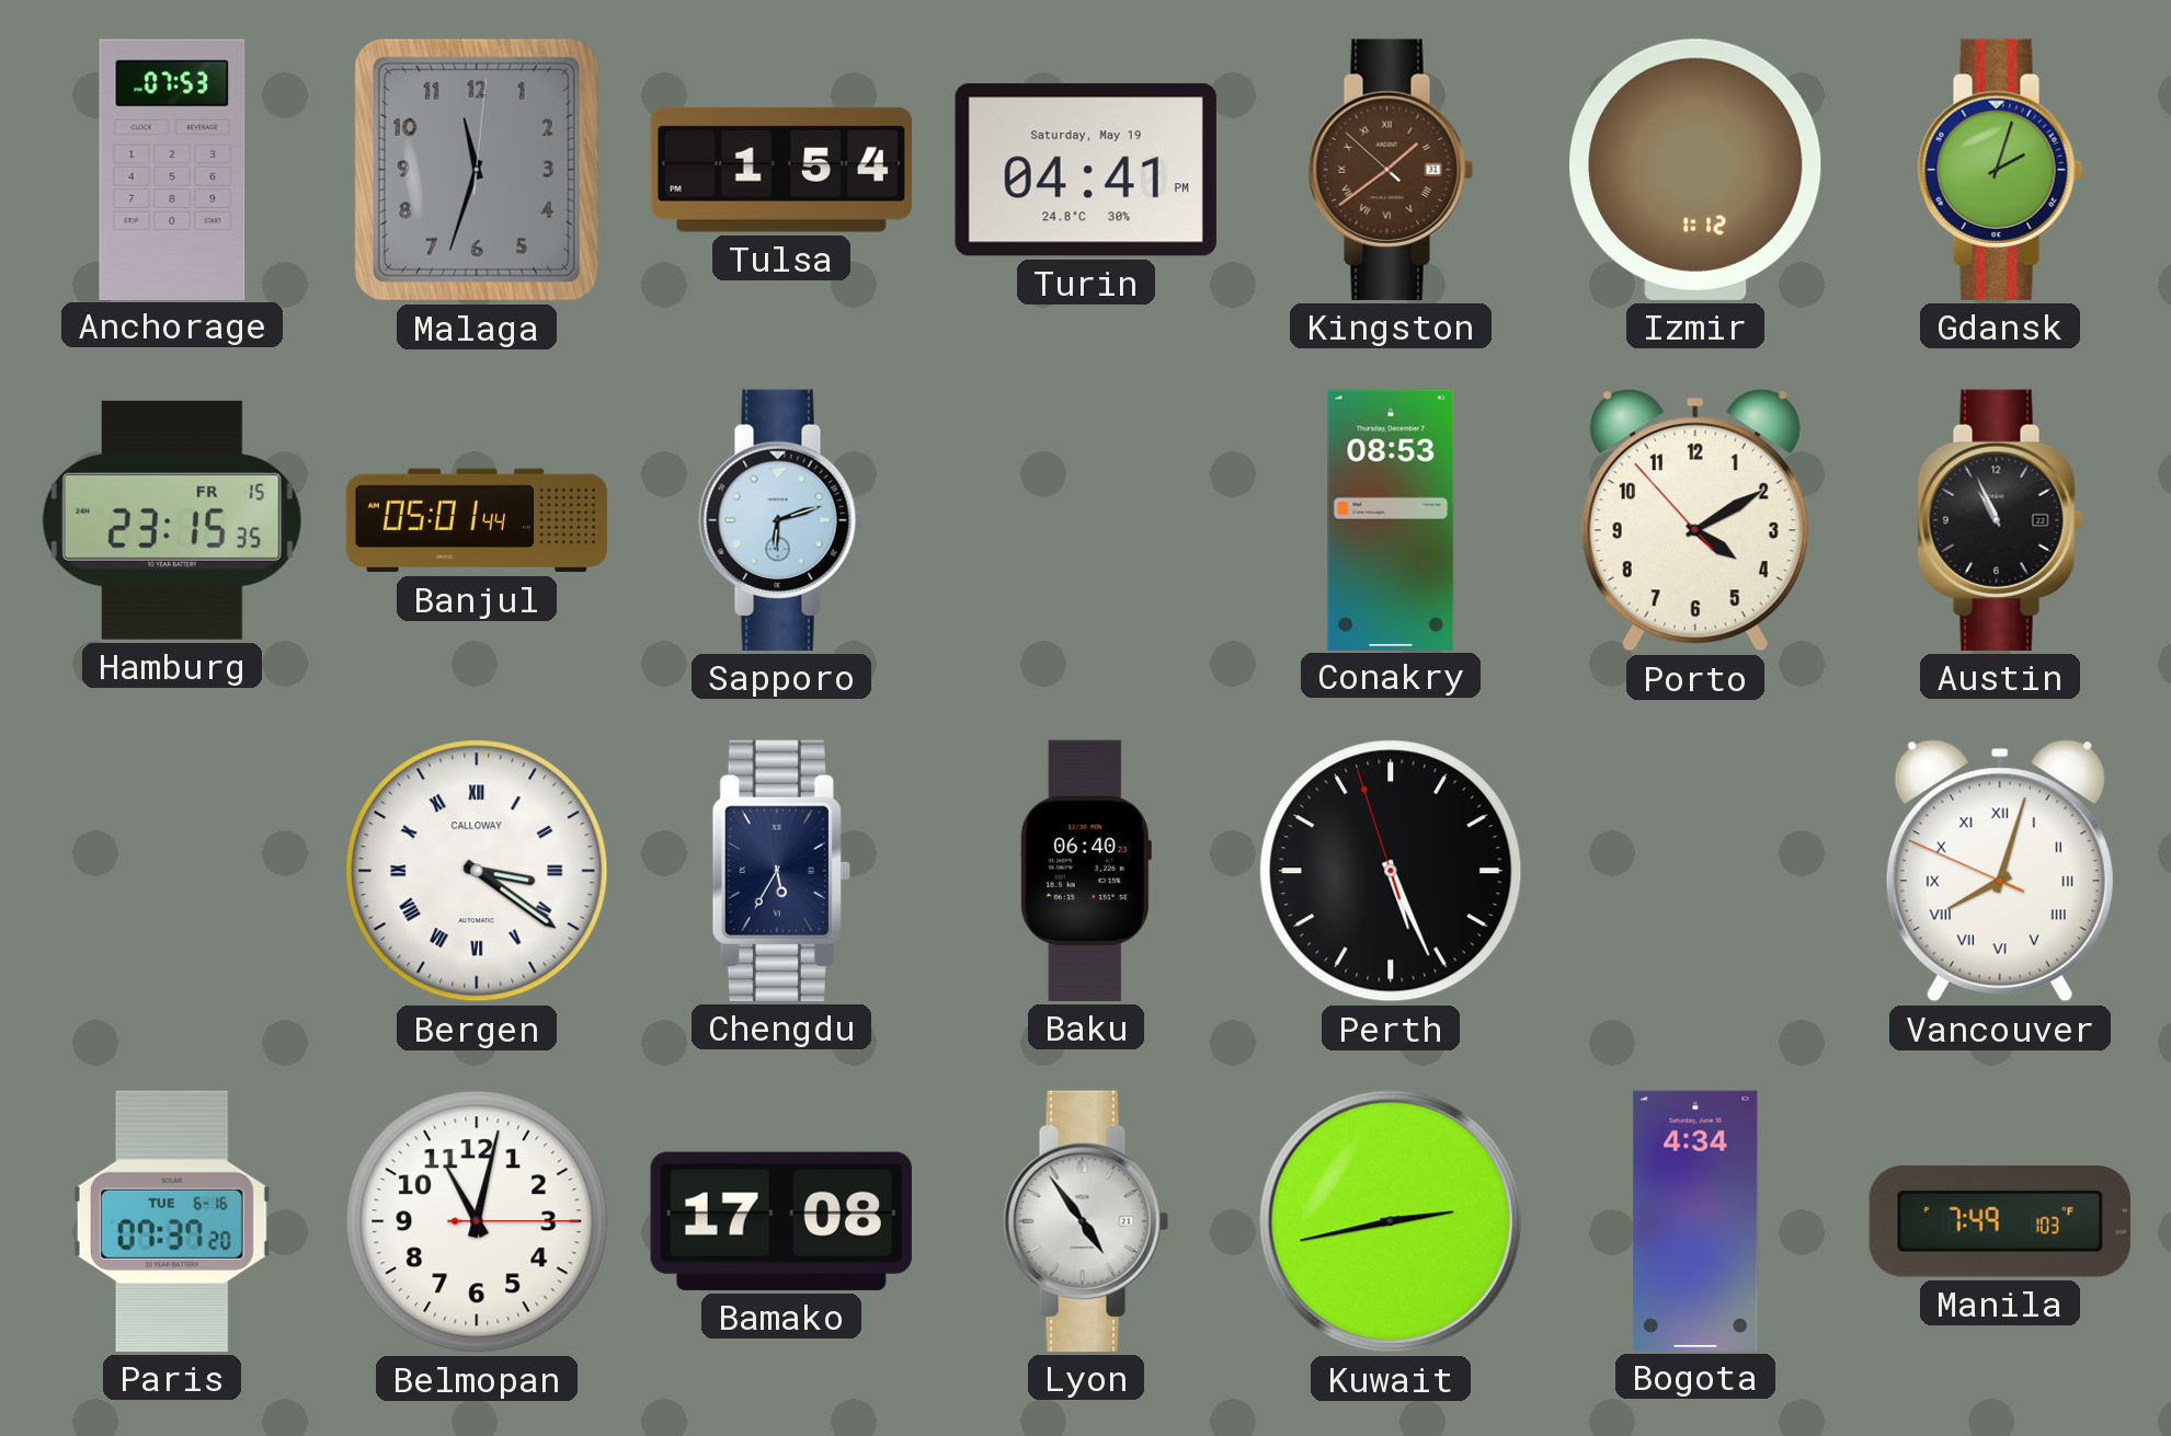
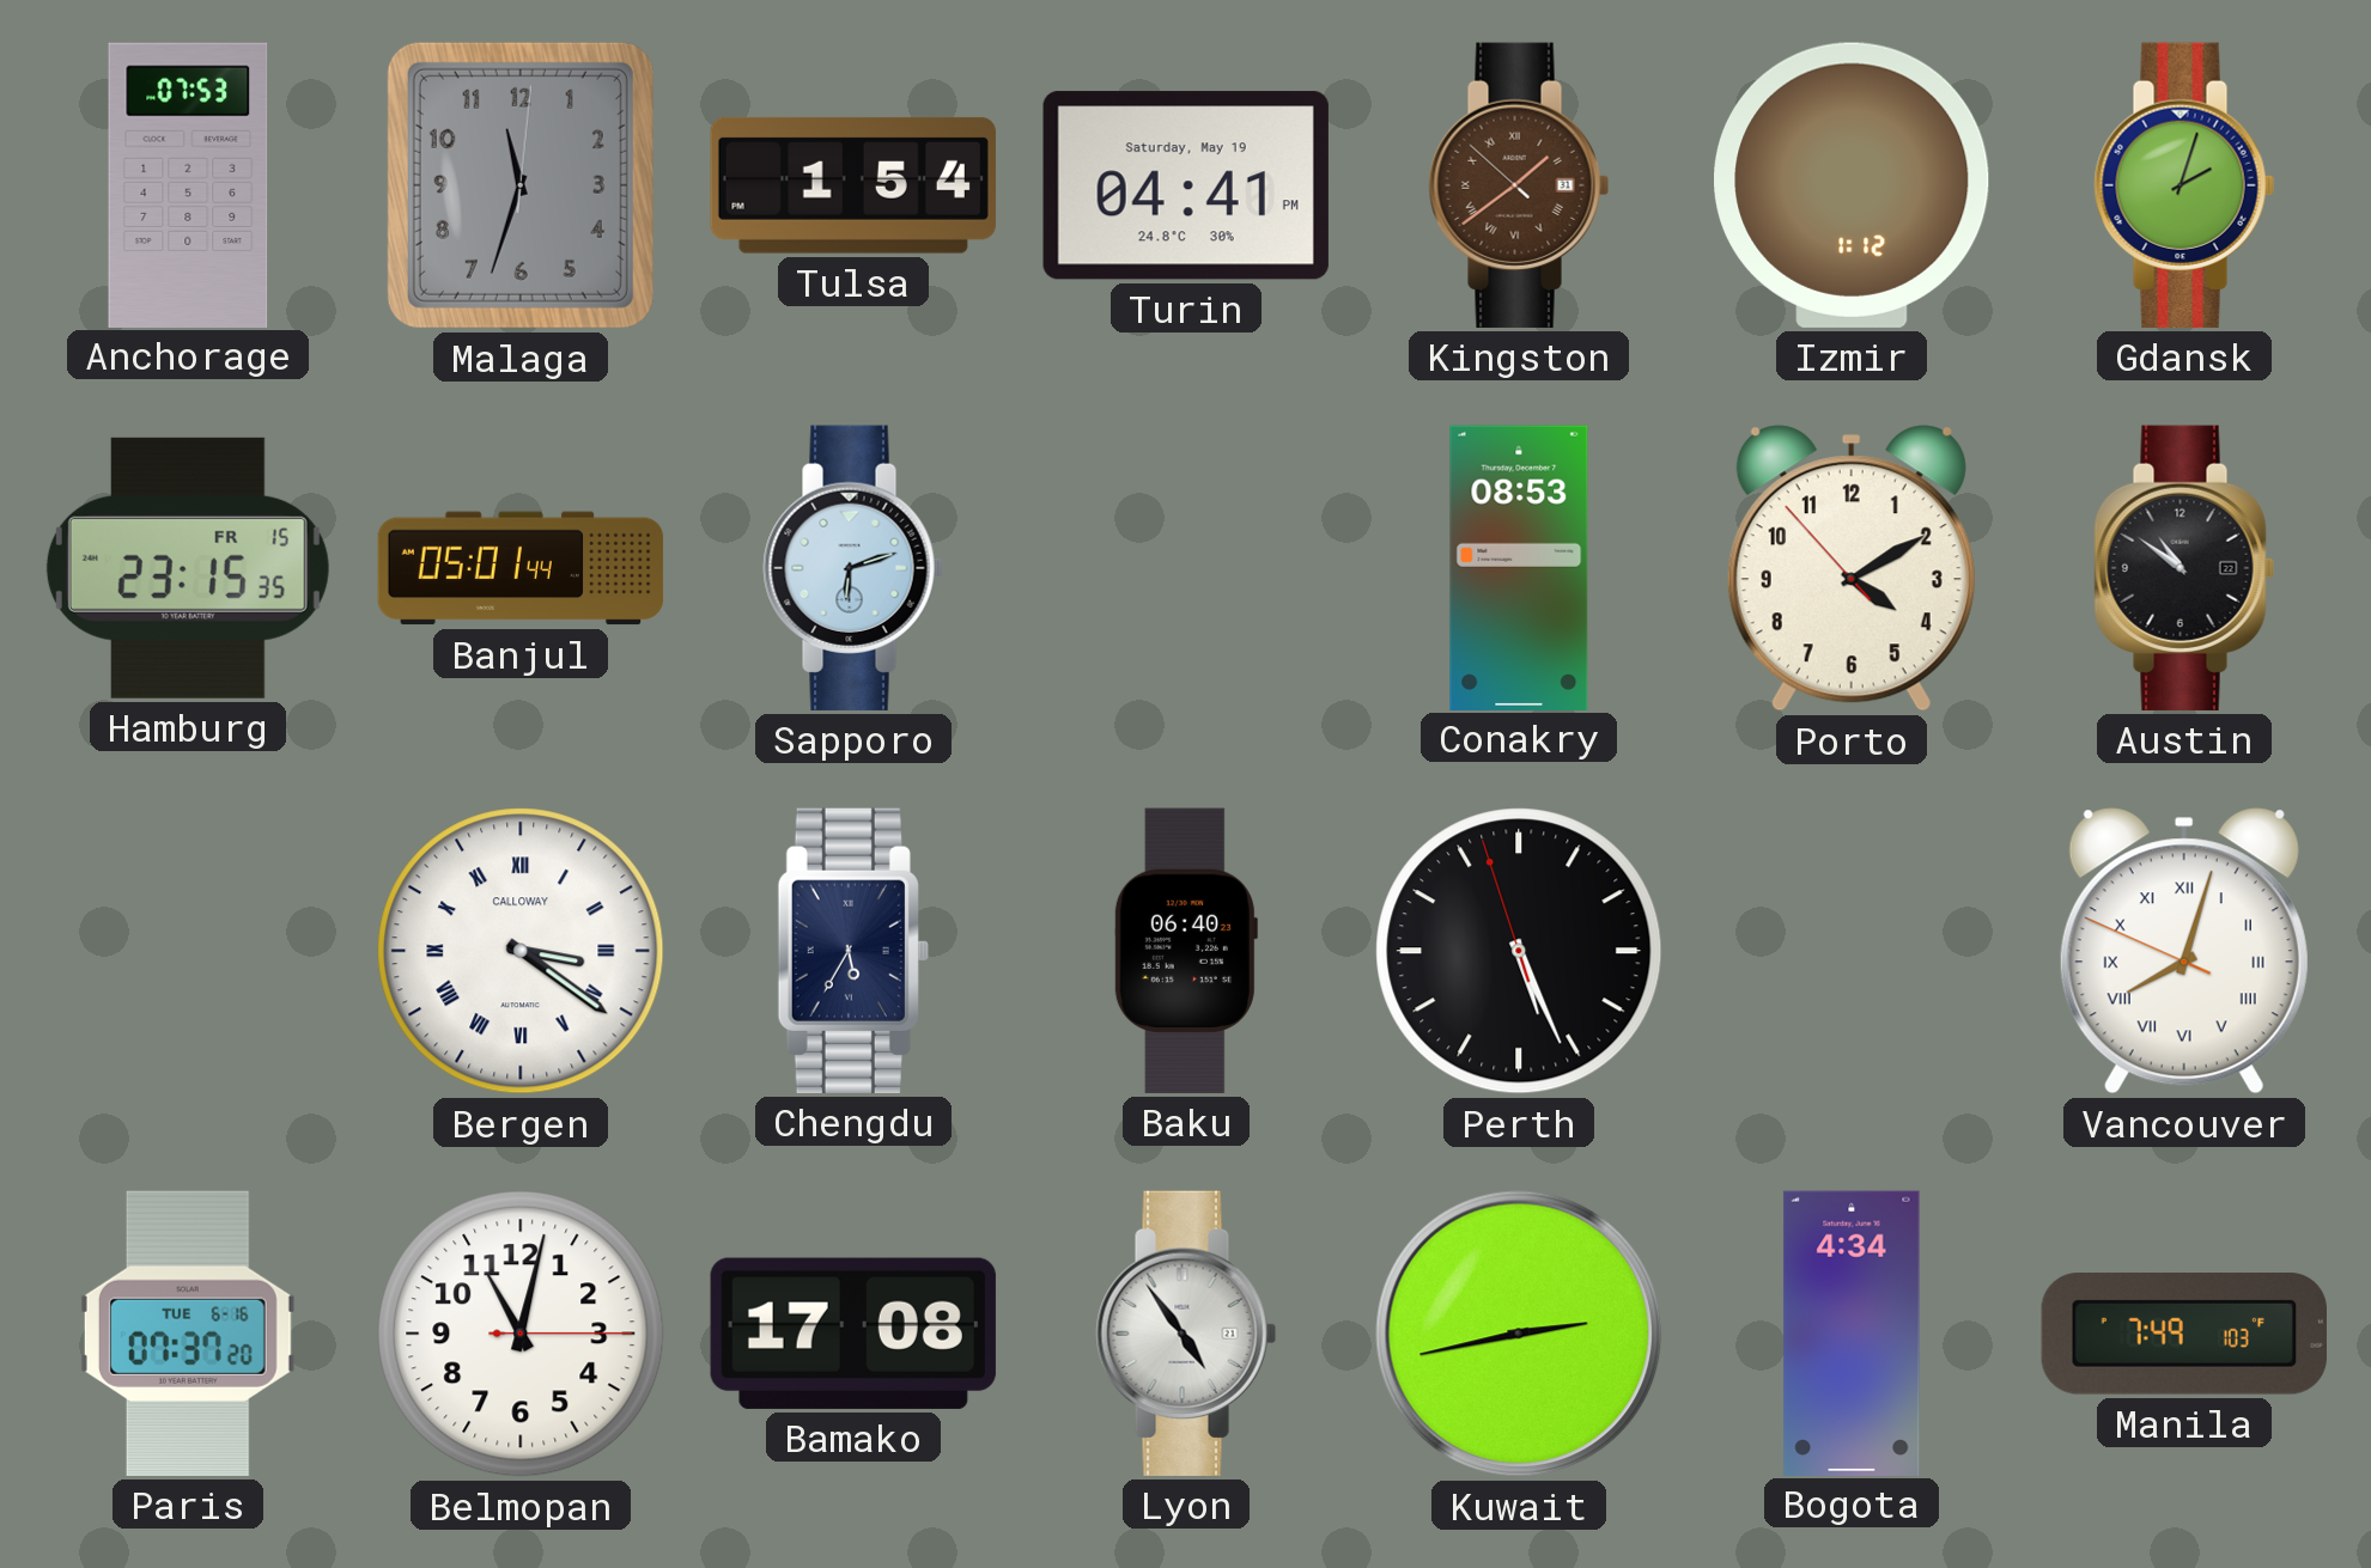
Austin: 10:56 -> 10:51
